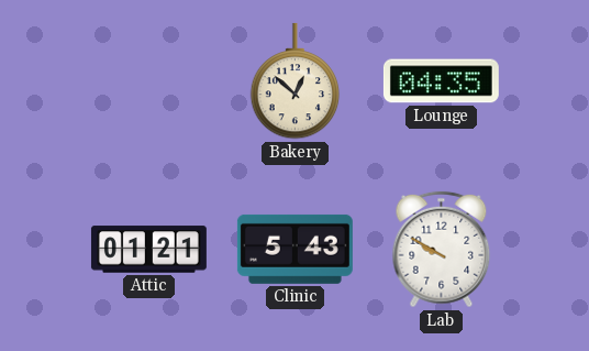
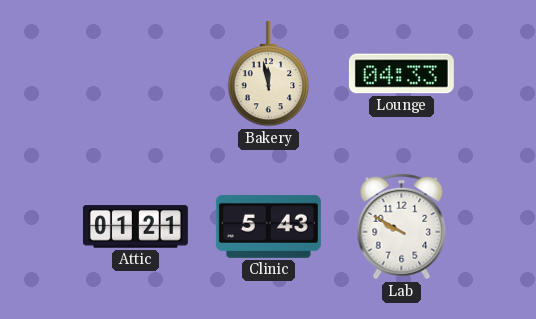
Bakery: 12:52 -> 11:58
Lounge: 04:35 -> 04:33
